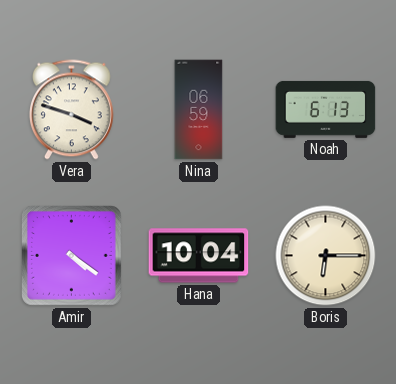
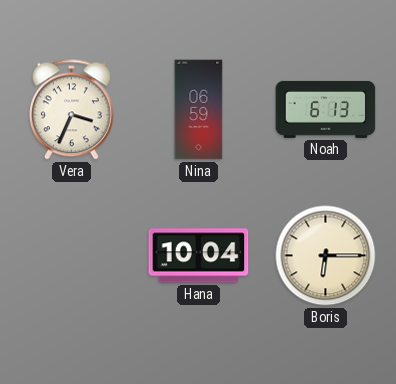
Vera: 3:48 -> 3:34
Amir: 4:21 -> none
